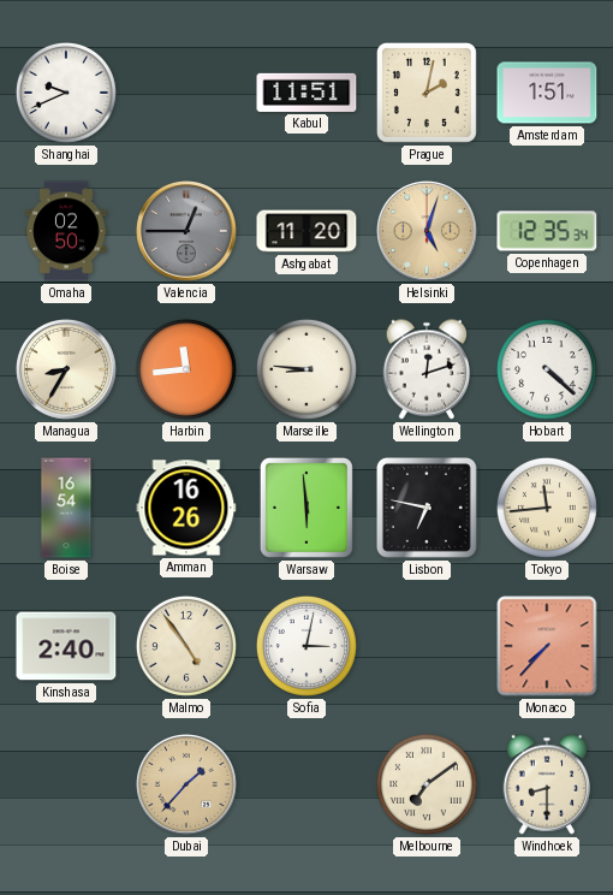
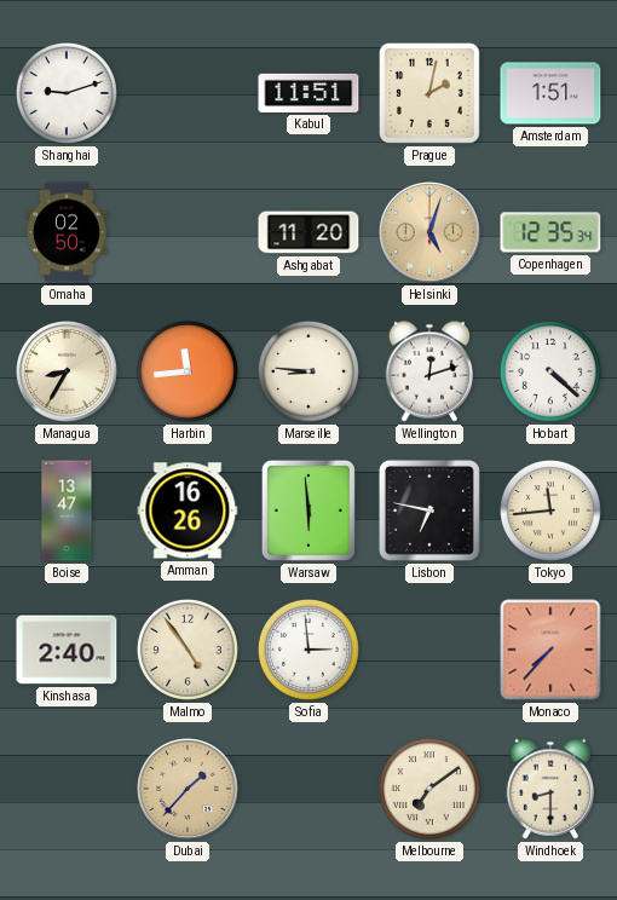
Shanghai: 9:41 -> 9:12
Valencia: 12:45 -> none
Boise: 16:54 -> 13:47
Sofia: 3:02 -> 2:59
